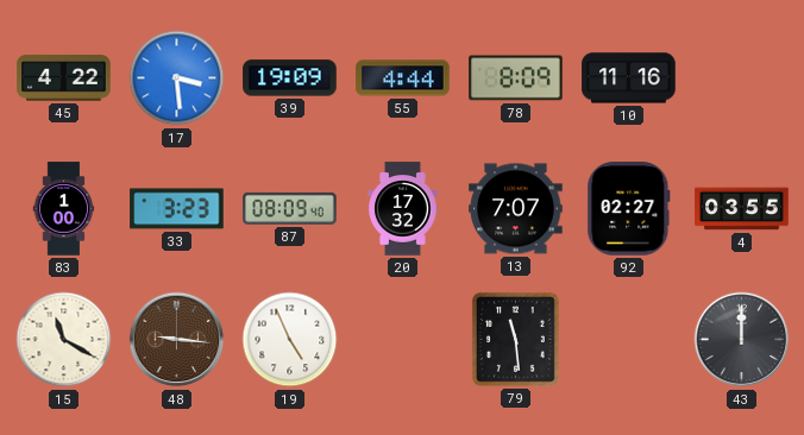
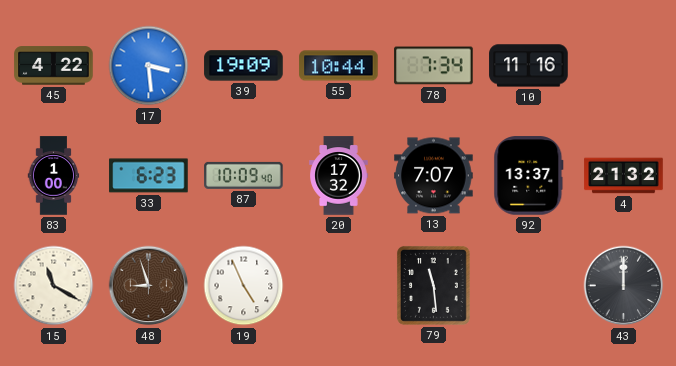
55: 4:44 -> 10:44
78: 8:09 -> 7:34
33: 3:23 -> 6:23
87: 08:09 -> 10:09
92: 02:27 -> 13:37
4: 03:55 -> 21:32
48: 9:16 -> 8:57
